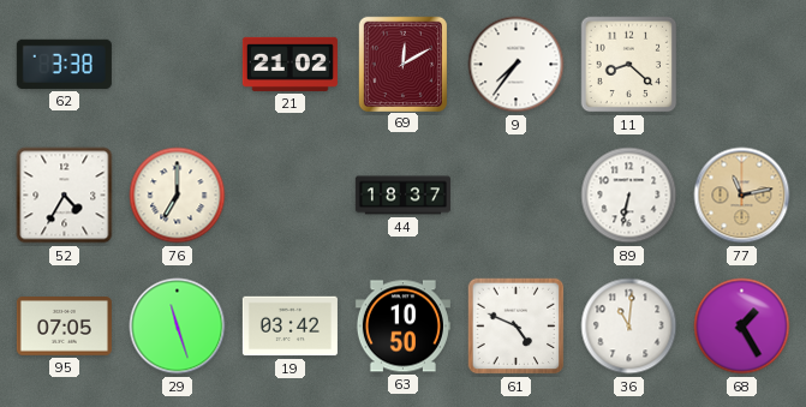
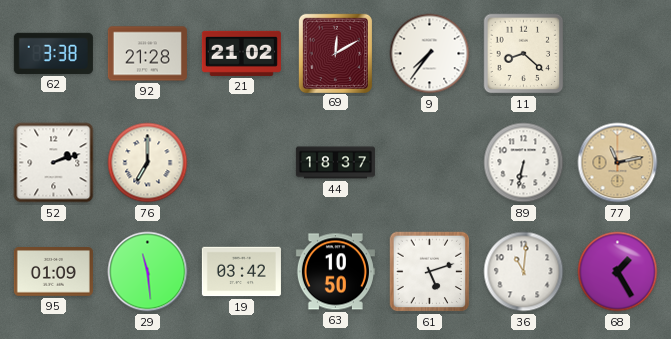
92: none -> 21:28
52: 4:35 -> 2:12
95: 07:05 -> 01:09
29: 11:27 -> 11:29
61: 4:49 -> 5:12
